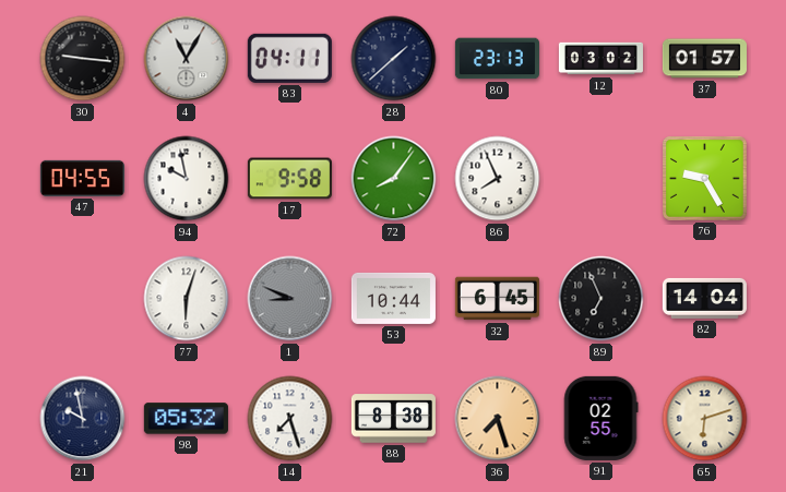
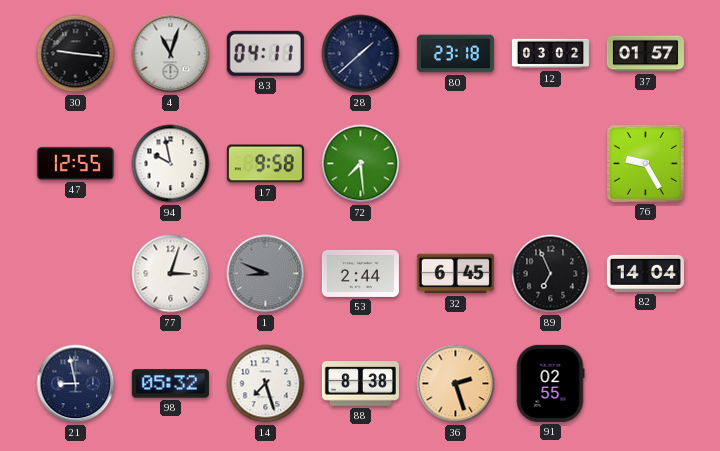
4: 11:05 -> 11:03
80: 23:13 -> 23:18
47: 04:55 -> 12:55
72: 8:06 -> 7:29
86: 7:56 -> none
77: 6:03 -> 3:03
53: 10:44 -> 2:44
21: 9:58 -> 8:58
36: 7:27 -> 2:27
65: 6:12 -> none
